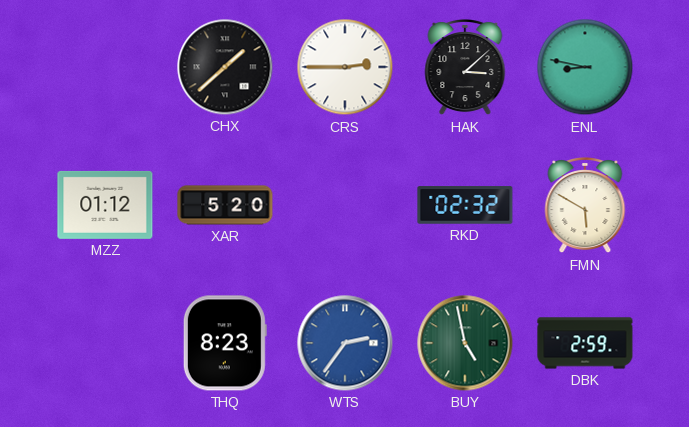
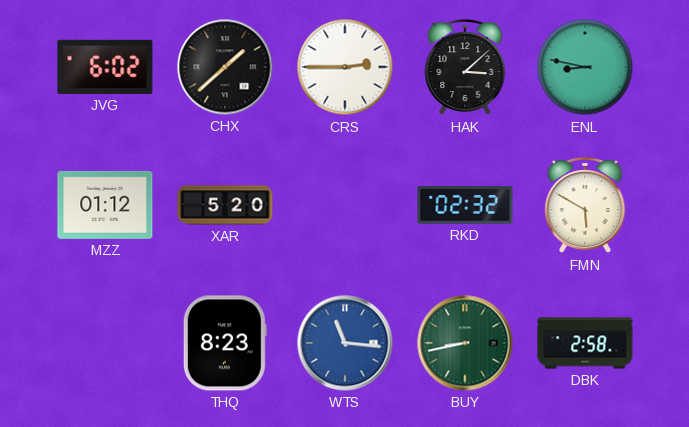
JVG: none -> 6:02
WTS: 2:36 -> 11:16
BUY: 4:58 -> 8:43
DBK: 2:59 -> 2:58
